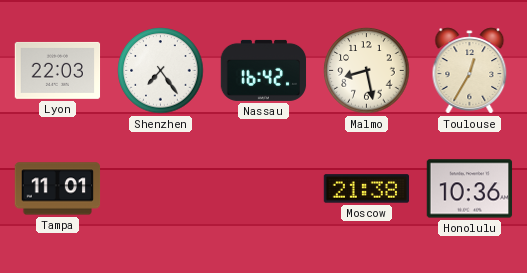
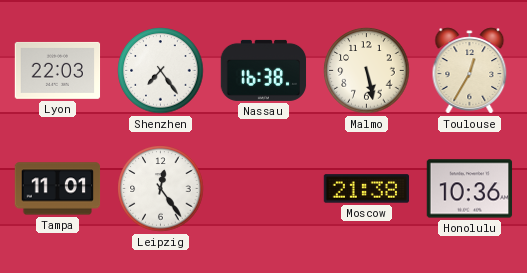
Nassau: 16:42 -> 16:38
Malmo: 8:28 -> 5:28
Leipzig: none -> 12:24
